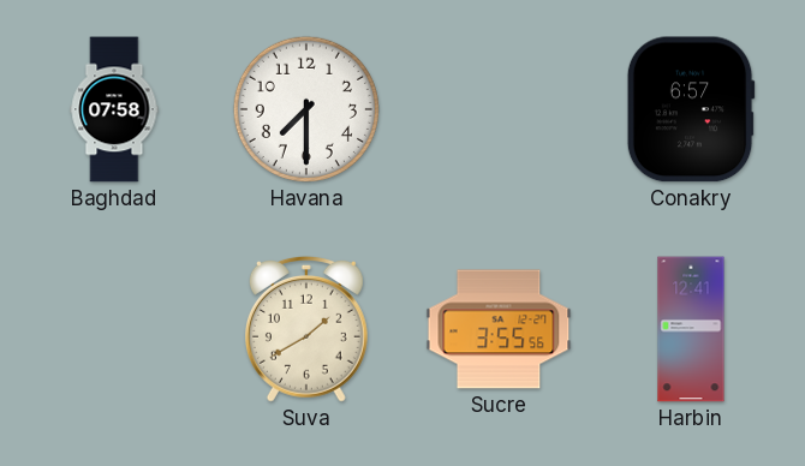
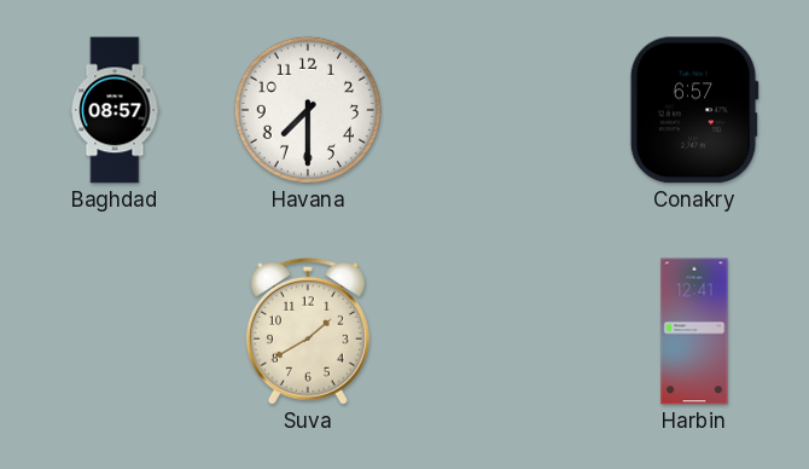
Baghdad: 07:58 -> 08:57
Sucre: 3:55 -> none
